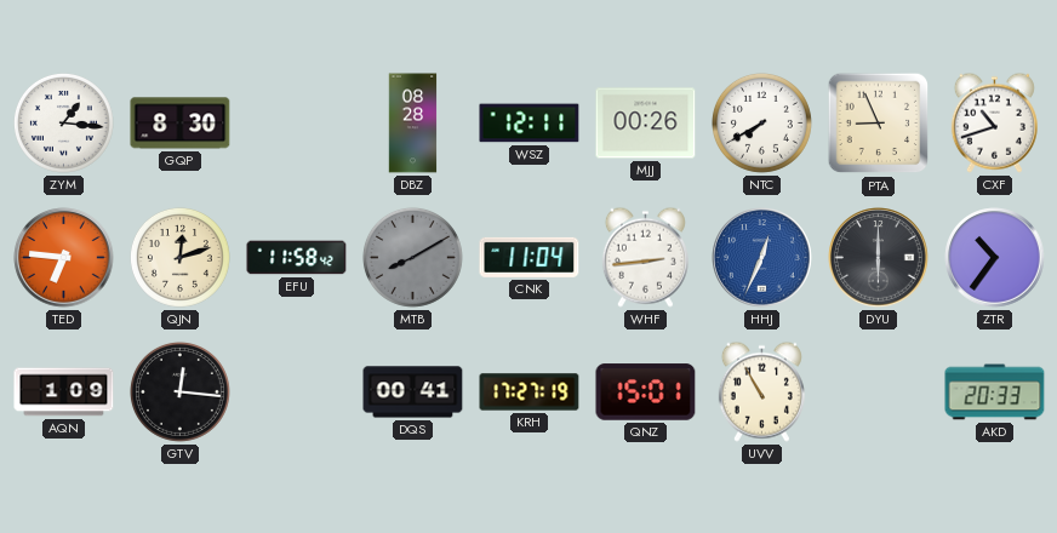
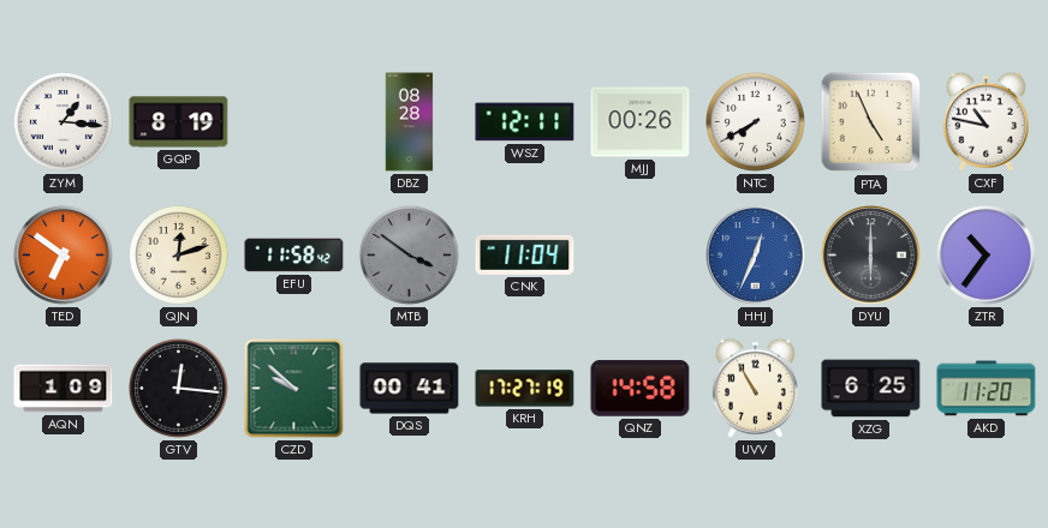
GQP: 8:30 -> 8:19
PTA: 8:56 -> 4:56
CXF: 10:42 -> 10:47
TED: 6:46 -> 6:51
MTB: 8:10 -> 3:51
WHF: 2:44 -> none
CZD: none -> 9:52
QNZ: 15:01 -> 14:58
XZG: none -> 6:25
AKD: 20:33 -> 11:20
